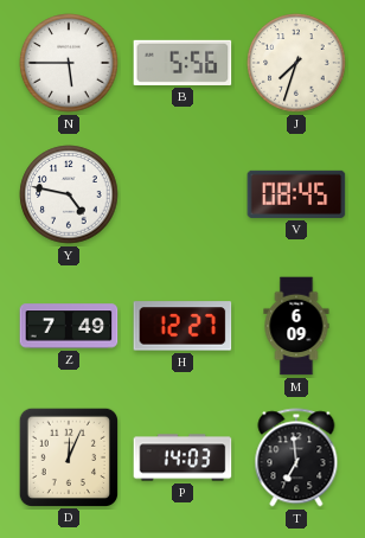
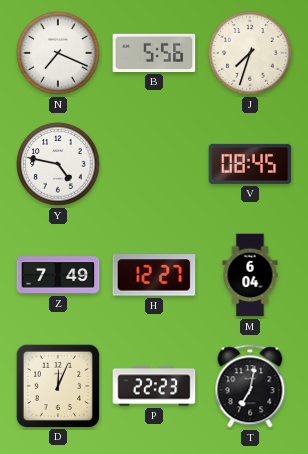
N: 5:45 -> 7:19
M: 6:09 -> 6:04
P: 14:03 -> 22:23
T: 6:59 -> 7:02
